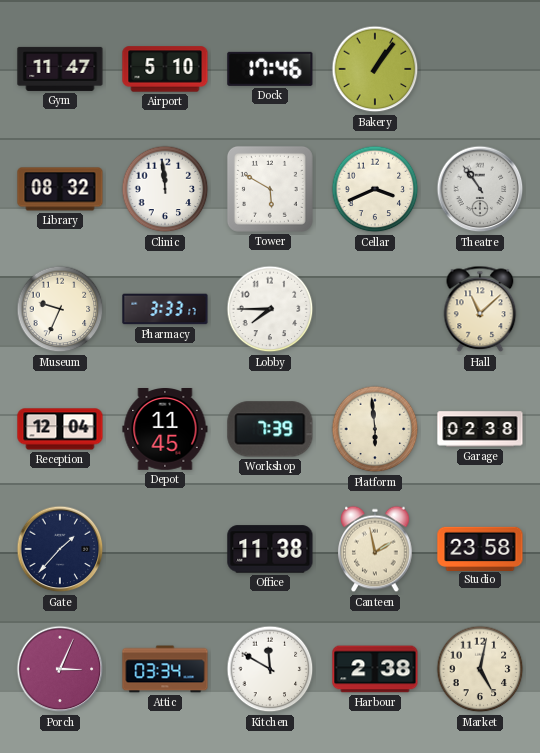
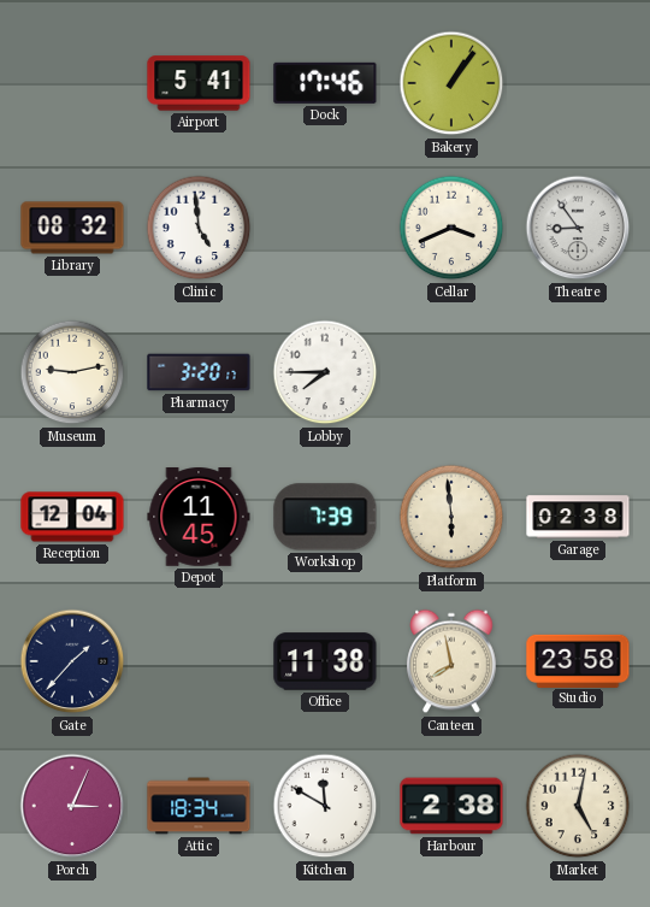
Gym: 11:47 -> none
Airport: 5:10 -> 5:41
Clinic: 11:59 -> 4:59
Tower: 5:50 -> none
Theatre: 10:54 -> 8:54
Museum: 9:34 -> 9:13
Pharmacy: 3:33 -> 3:20
Hall: 11:08 -> none
Canteen: 1:58 -> 7:58
Attic: 03:34 -> 18:34
